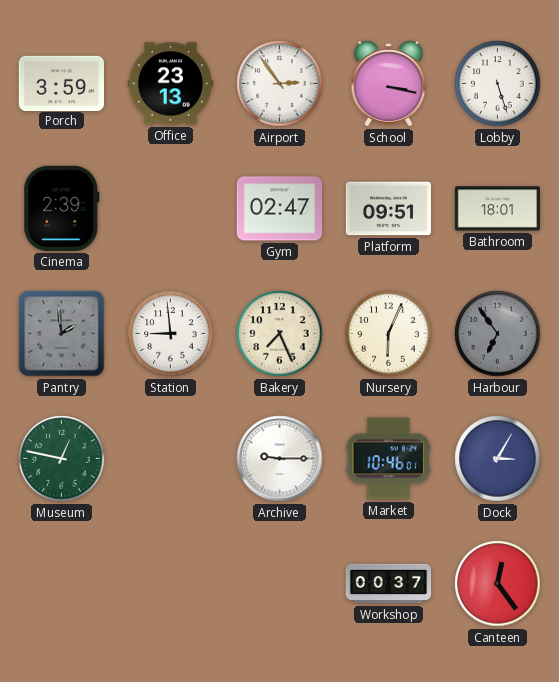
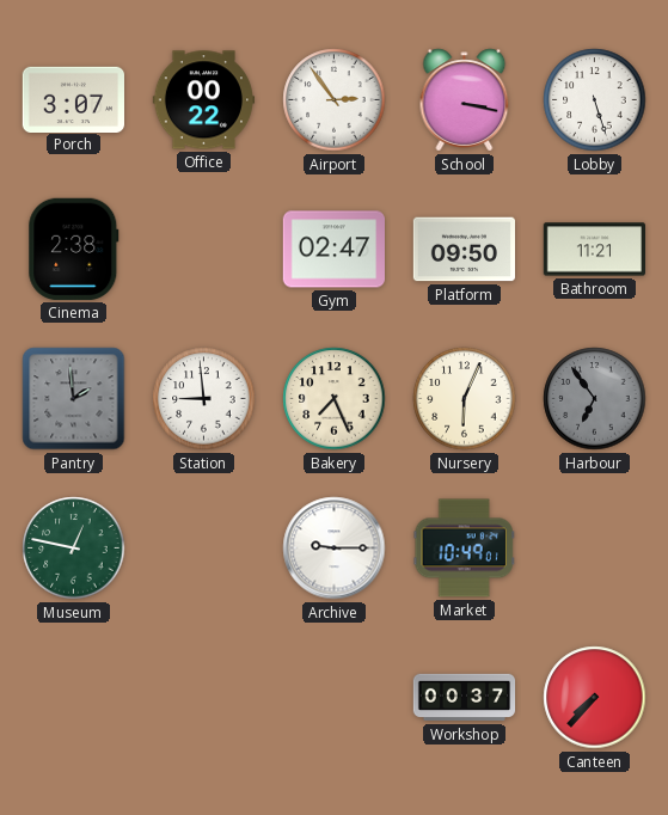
Porch: 3:59 -> 3:07
Office: 23:13 -> 00:22
Cinema: 2:39 -> 2:38
Platform: 09:51 -> 09:50
Bathroom: 18:01 -> 11:21
Market: 10:46 -> 10:49
Dock: 3:05 -> none
Canteen: 12:24 -> 7:37
